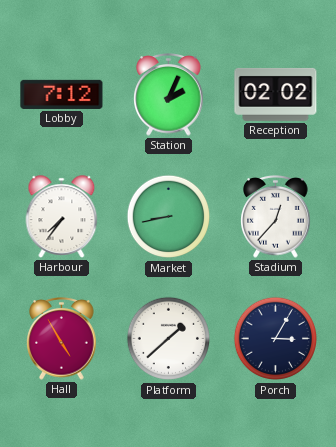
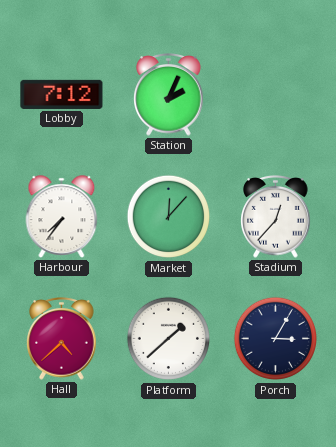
Reception: 02:02 -> none
Market: 8:43 -> 12:07
Hall: 4:55 -> 4:38
